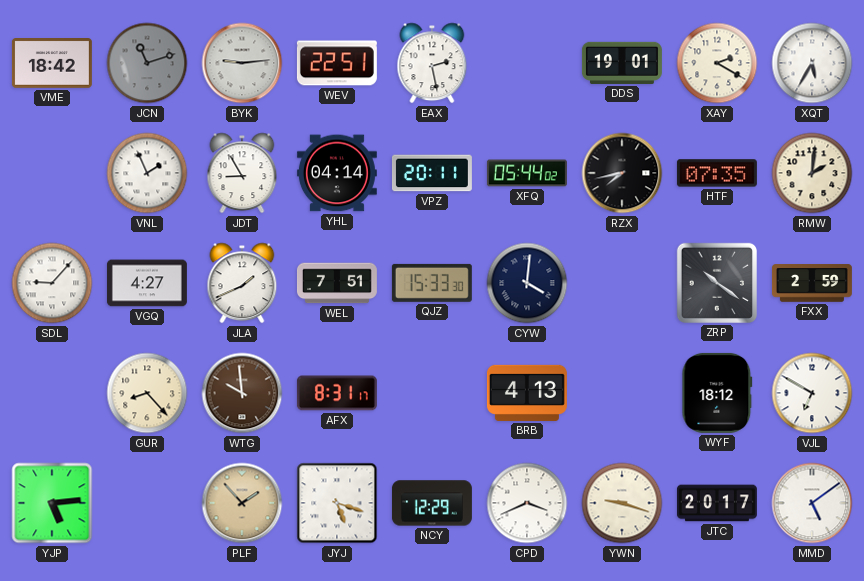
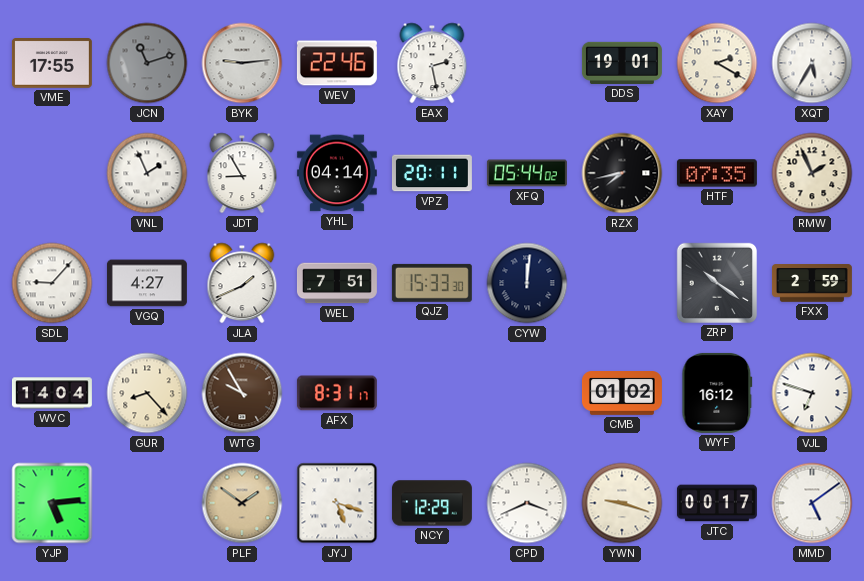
VME: 18:42 -> 17:55
WEV: 22:51 -> 22:46
RMW: 2:01 -> 1:56
CYW: 4:01 -> 12:01
WVC: none -> 14:04
WTG: 9:59 -> 9:55
BRB: 4:13 -> none
CMB: none -> 01:02
WYF: 18:12 -> 16:12
VJL: 6:50 -> 6:48
PLF: 1:53 -> 1:51
JTC: 20:17 -> 00:17
